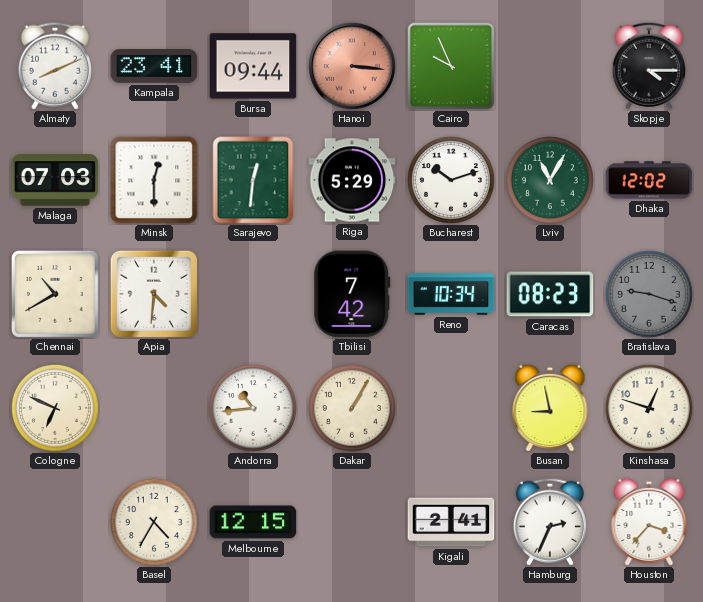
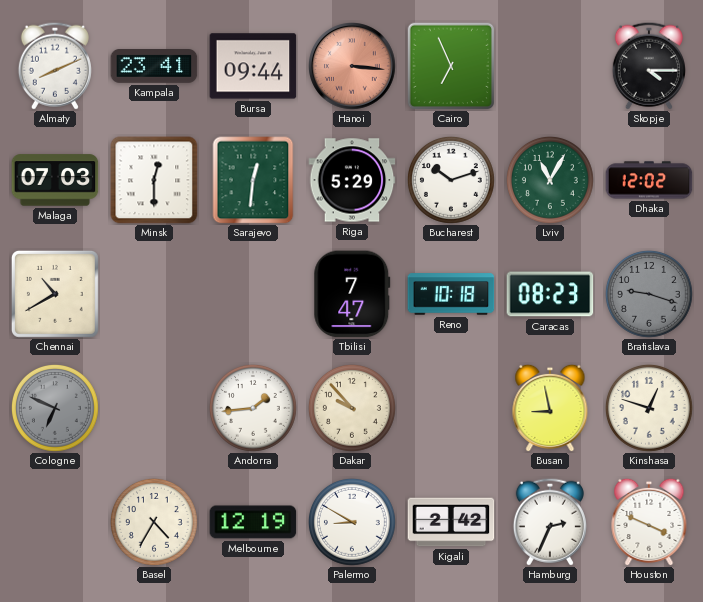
Cairo: 9:56 -> 6:56
Apia: 4:31 -> none
Tbilisi: 7:42 -> 7:47
Reno: 10:34 -> 10:18
Cologne dial: cream -> grey
Andorra: 10:44 -> 1:44
Dakar: 1:05 -> 9:53
Melbourne: 12:15 -> 12:19
Palermo: none -> 8:50
Kigali: 2:41 -> 2:42
Houston: 3:37 -> 3:49
